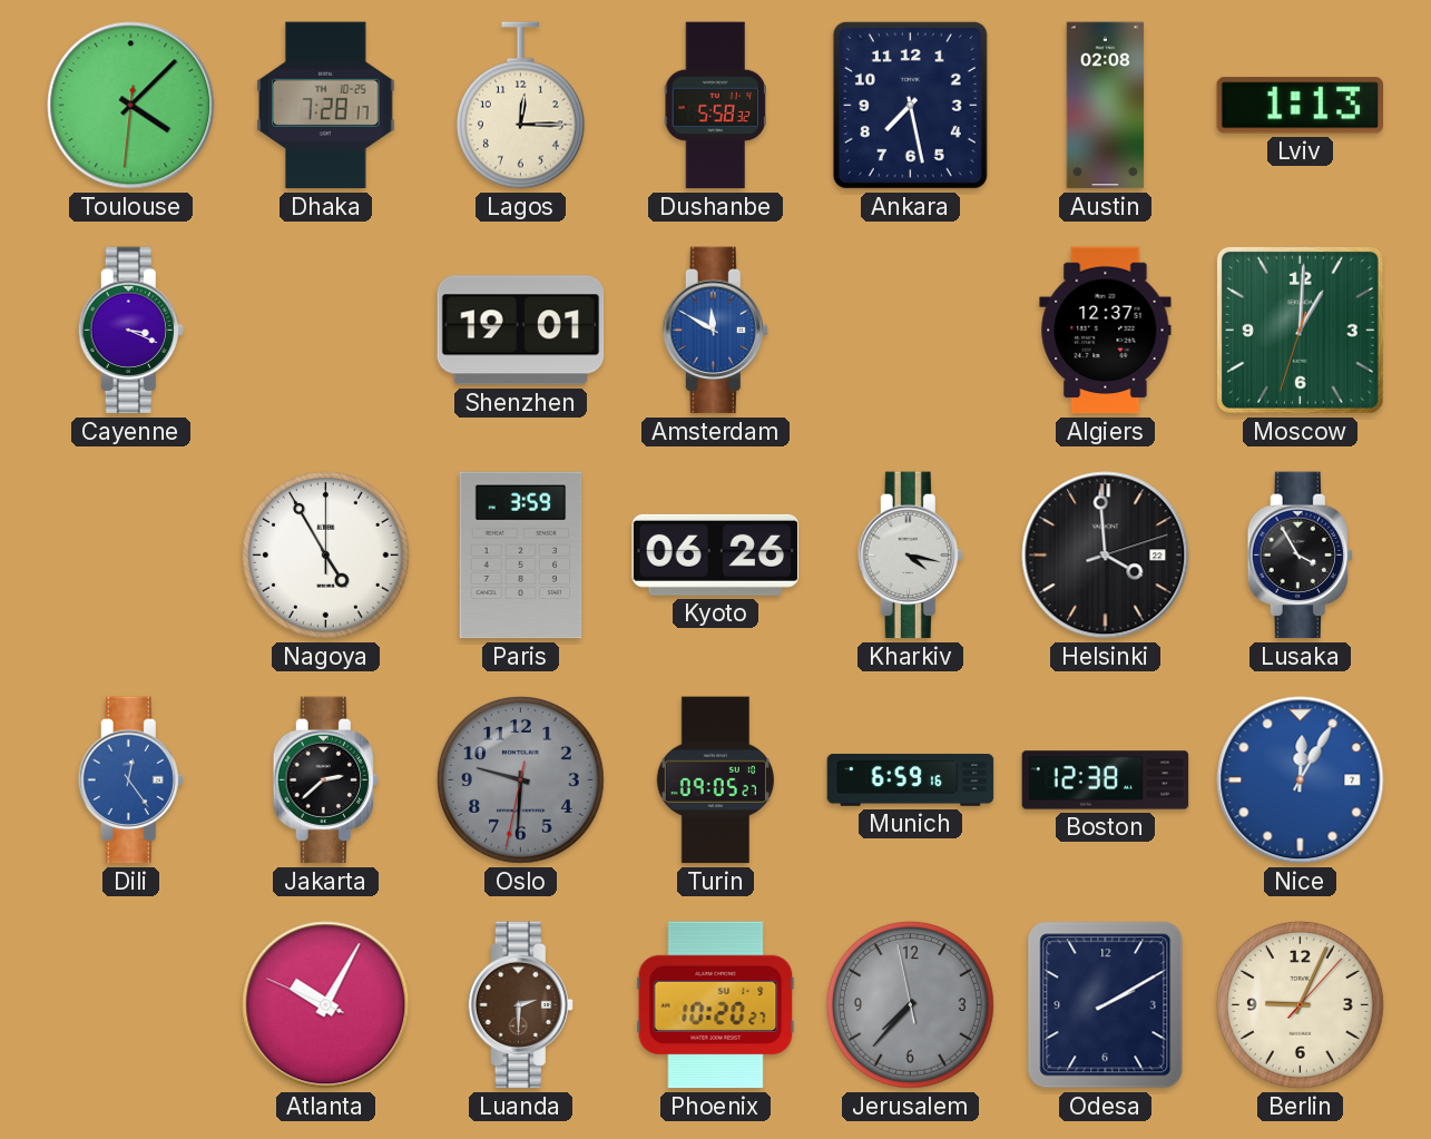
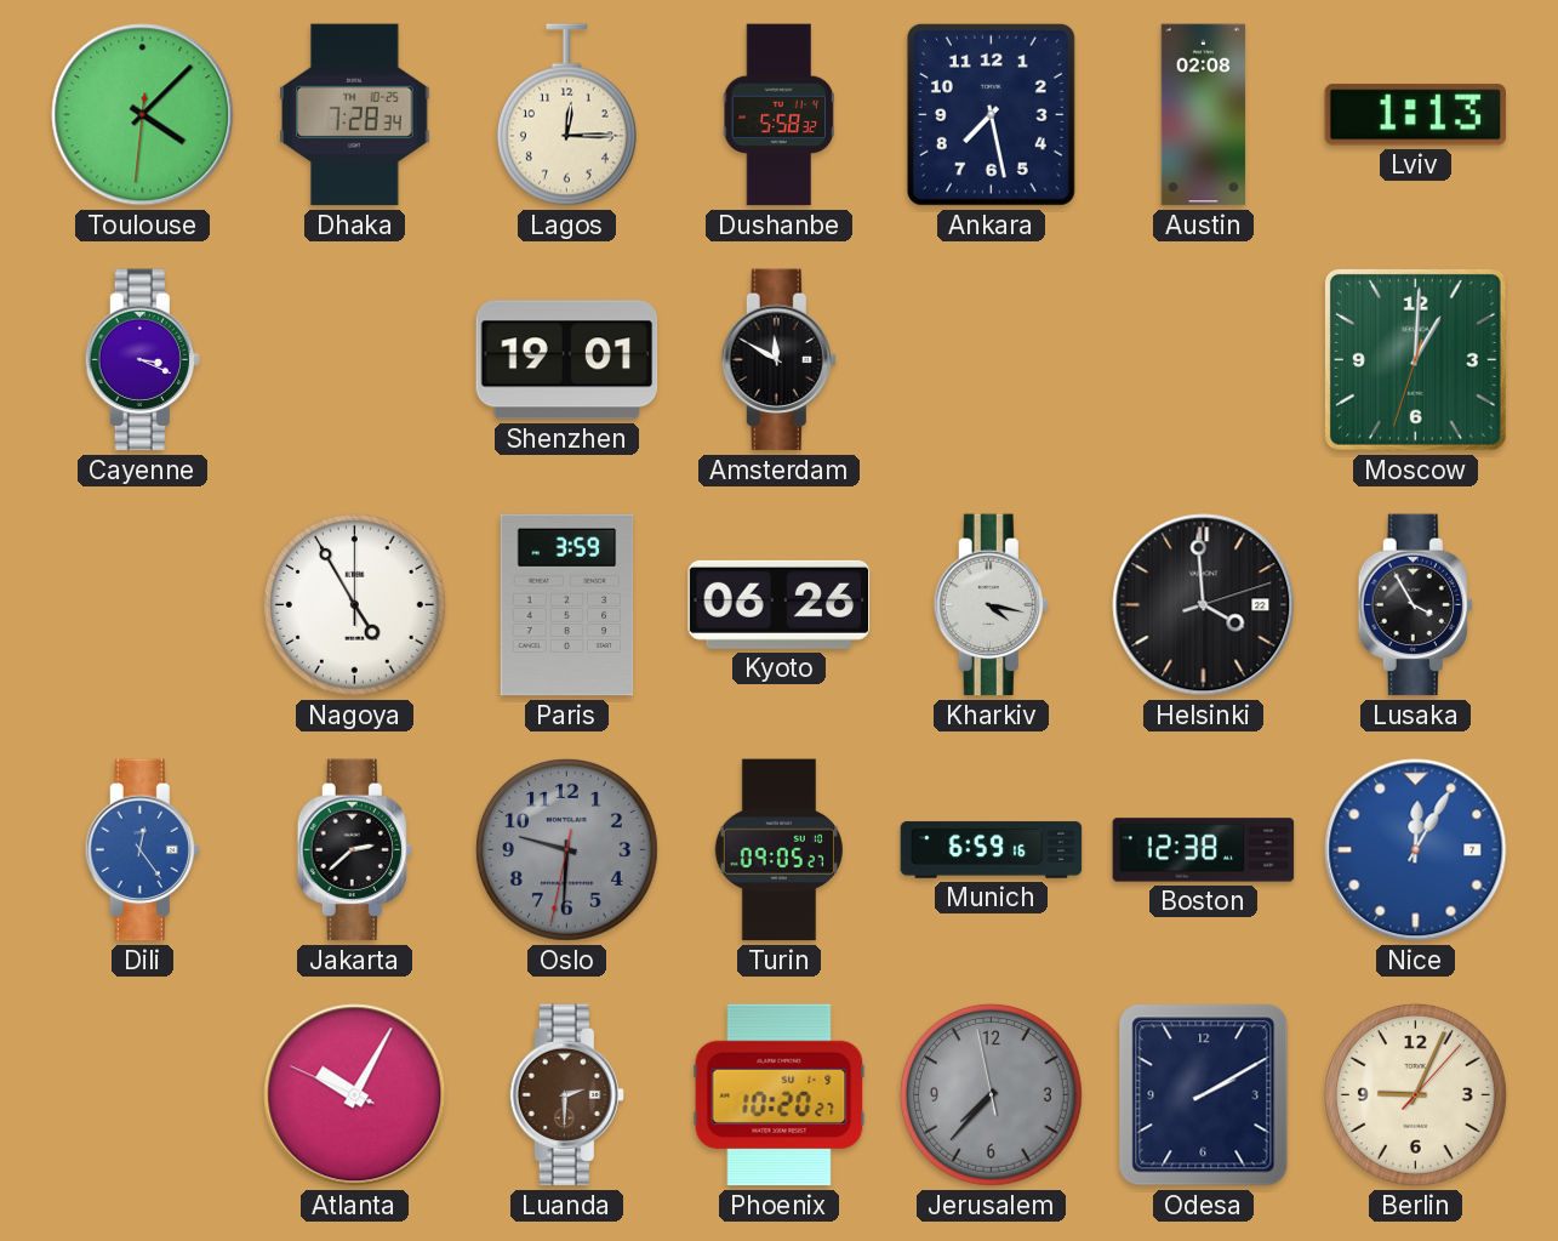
Dhaka: 7:28:17 -> 7:28:34
Amsterdam dial: blue -> black
Algiers: 12:37 -> none
